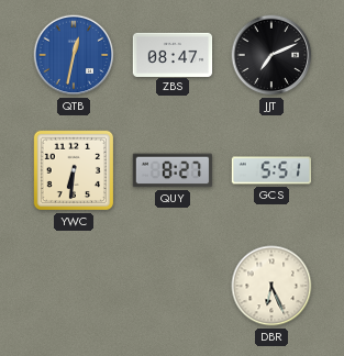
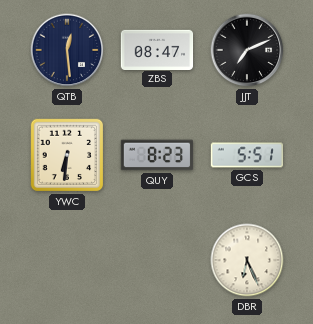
QTB: 12:32 -> 12:29
QTB dial: blue -> navy
QUY: 8:27 -> 8:23
